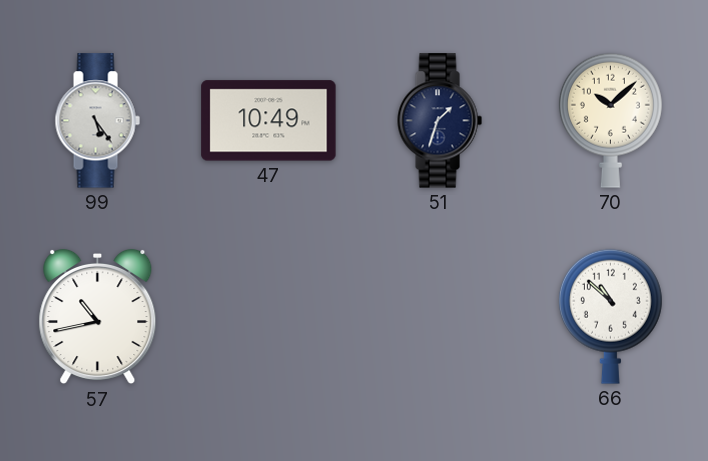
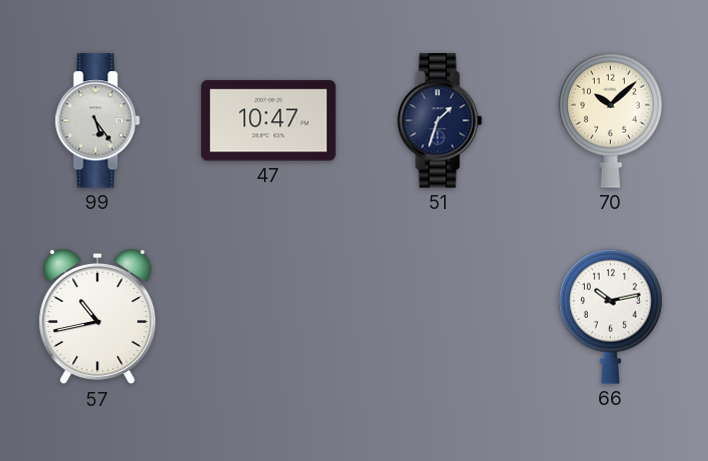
47: 10:49 -> 10:47
66: 10:52 -> 10:13
